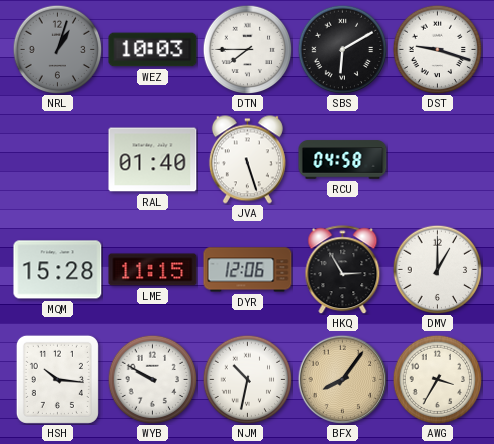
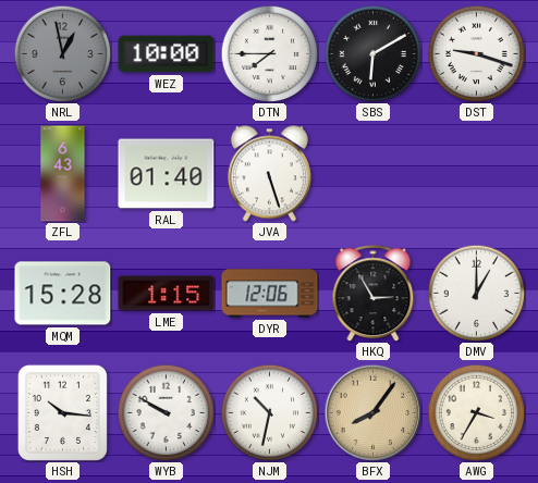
NRL: 1:03 -> 12:58
WEZ: 10:03 -> 10:00
ZFL: none -> 6:43
RCU: 04:58 -> none
LME: 11:15 -> 1:15
